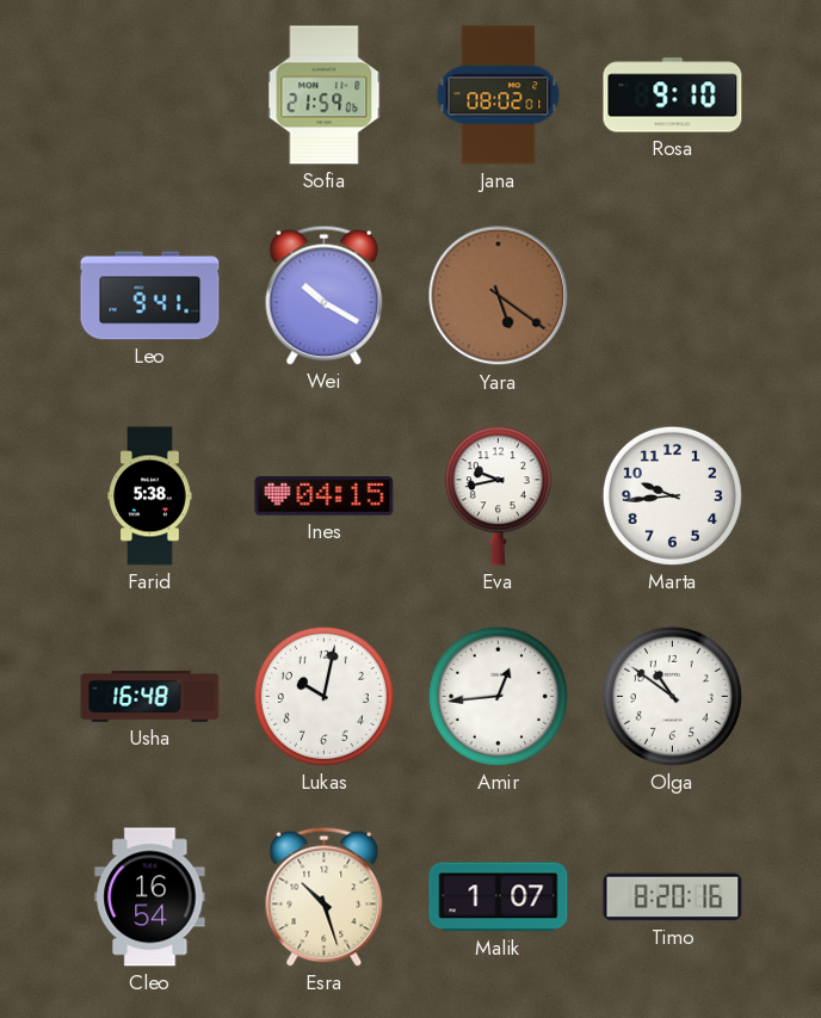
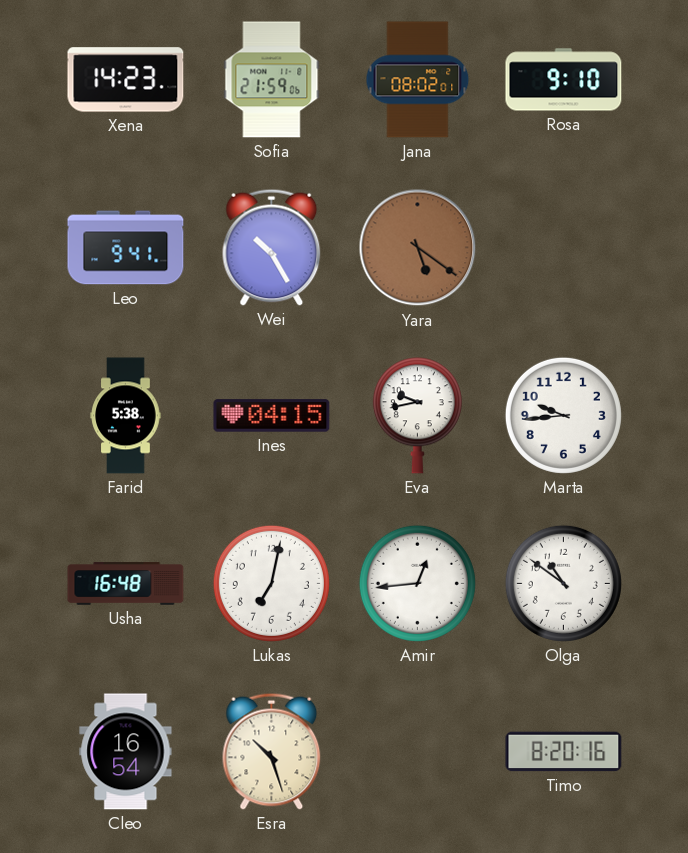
Xena: none -> 14:23
Wei: 10:20 -> 10:25
Lukas: 10:02 -> 7:02
Malik: 1:07 -> none
